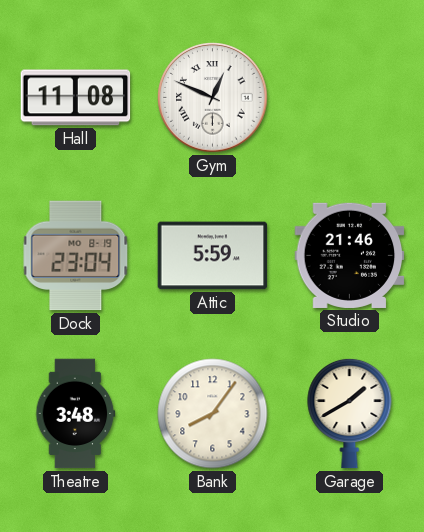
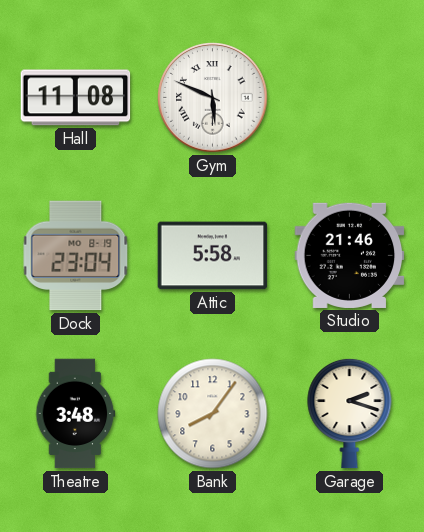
Gym: 12:49 -> 5:49
Attic: 5:59 -> 5:58
Garage: 1:40 -> 2:18
